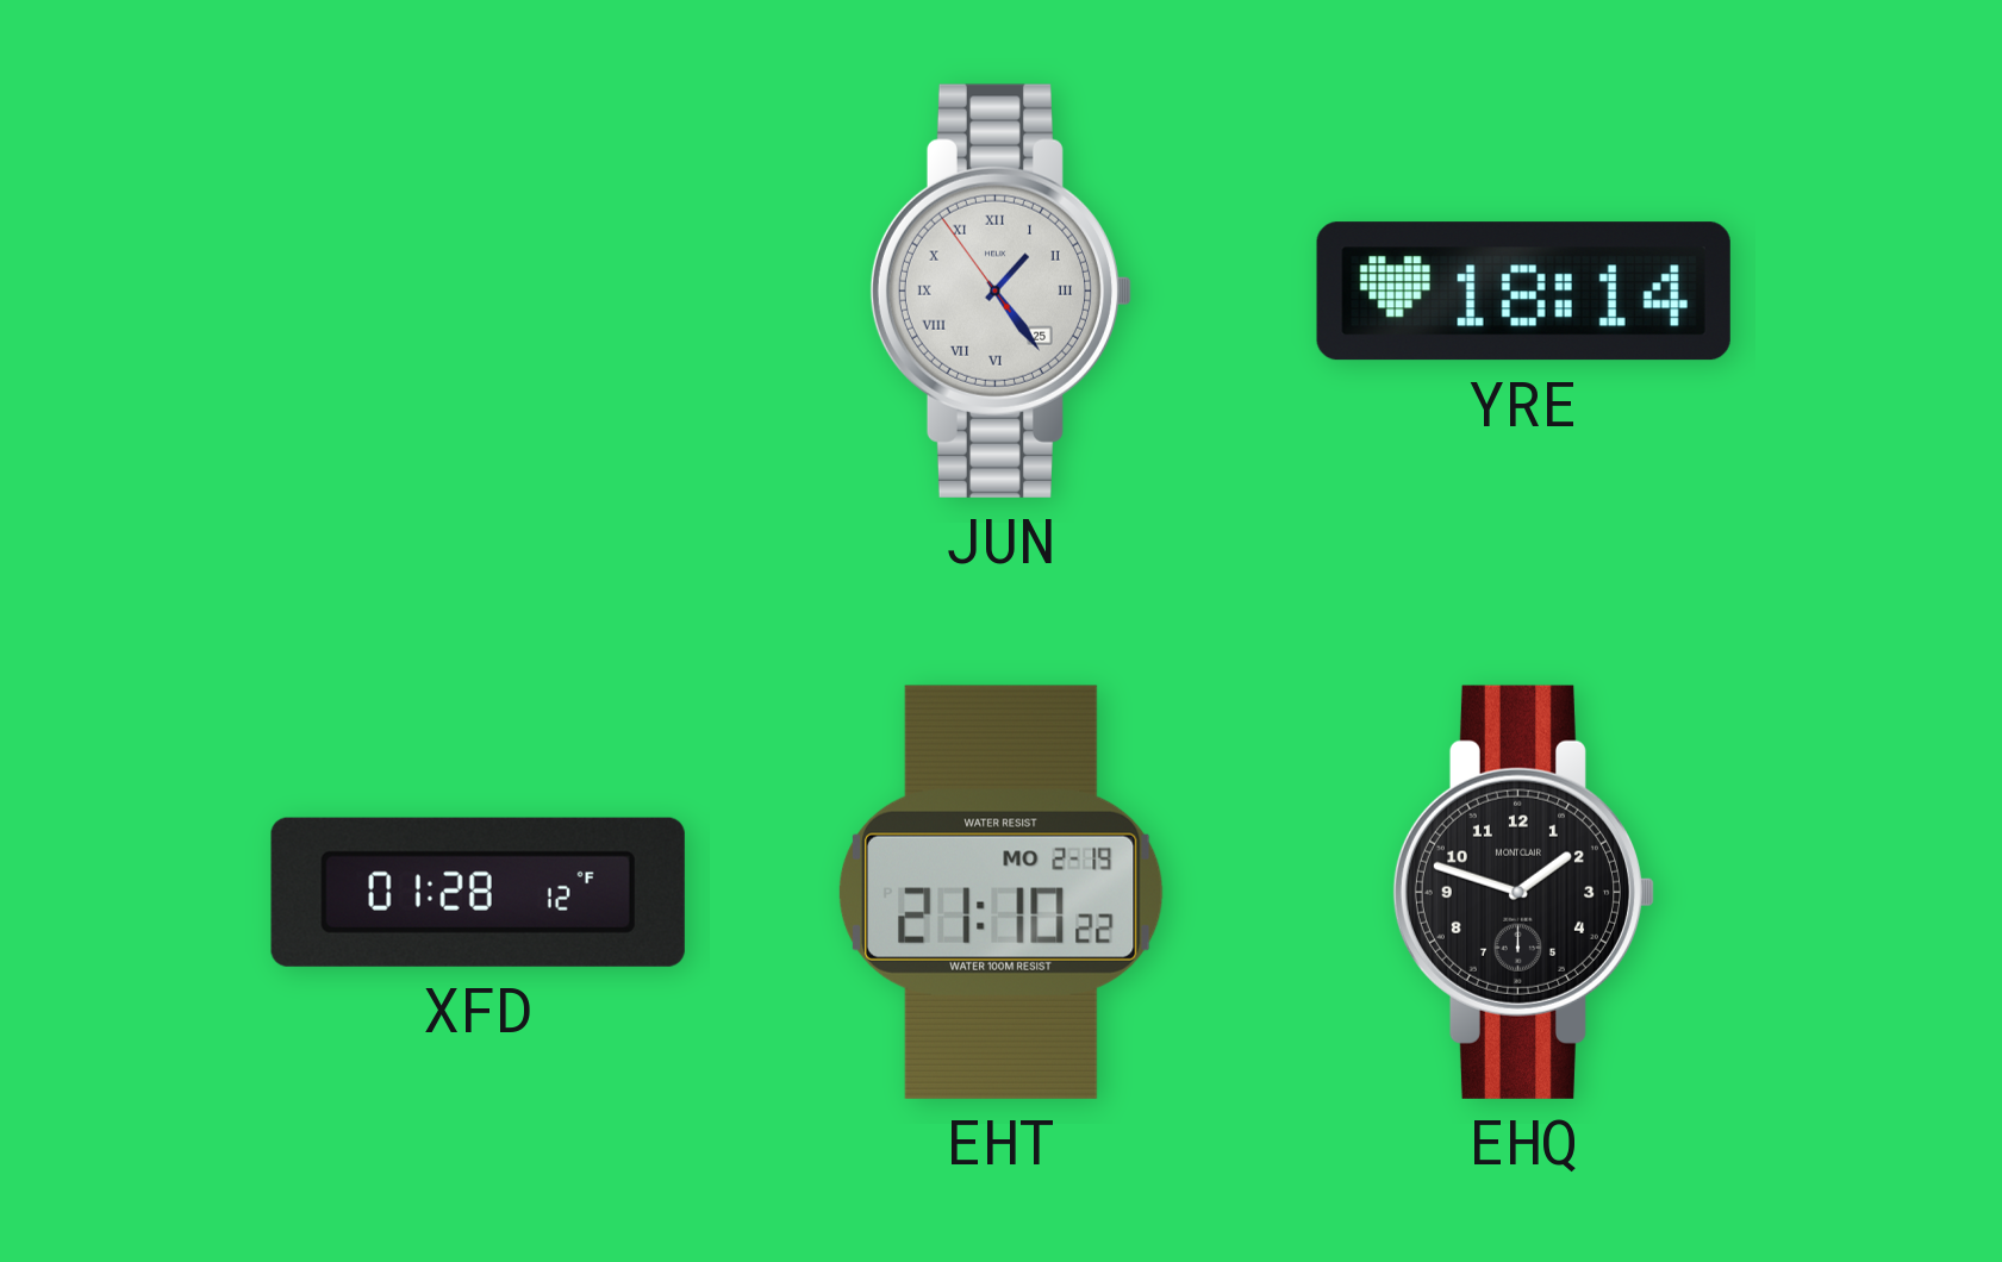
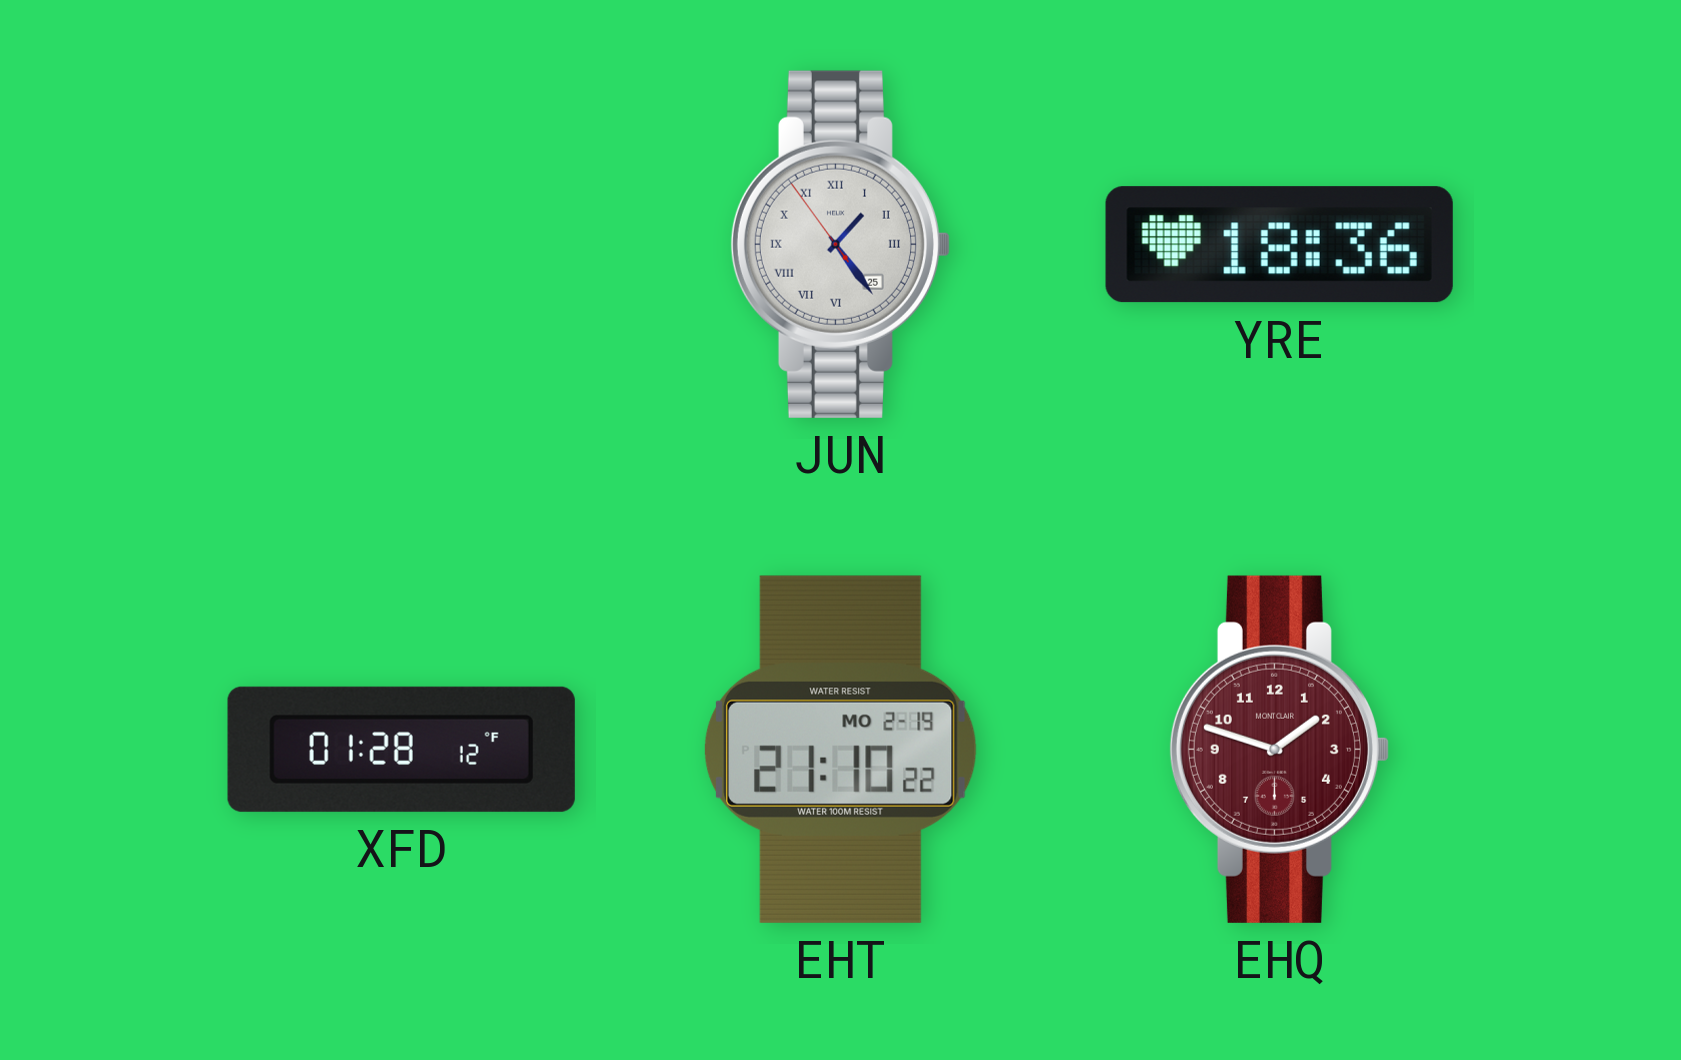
YRE: 18:14 -> 18:36
EHQ dial: black -> burgundy
